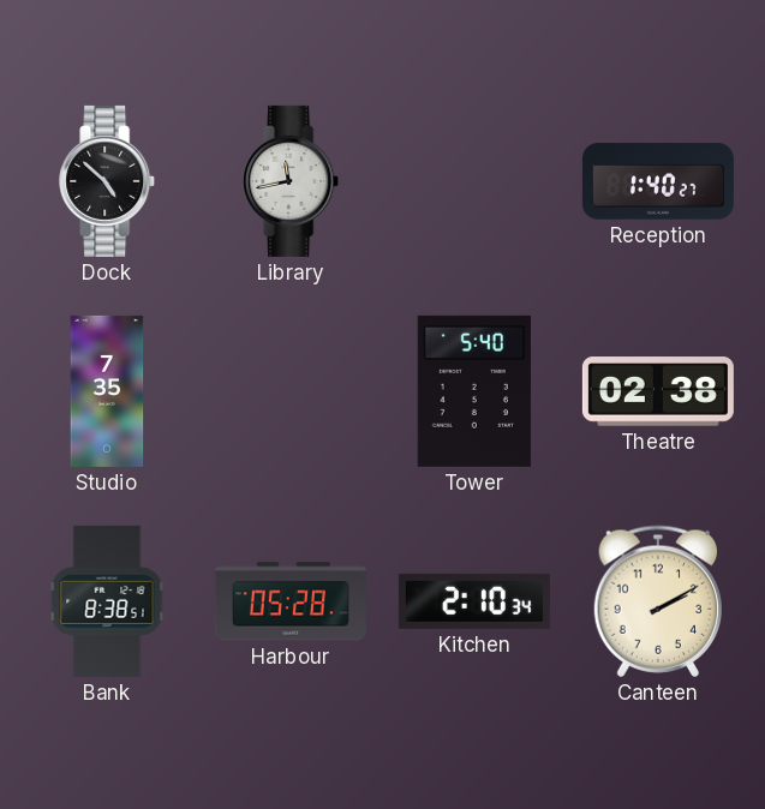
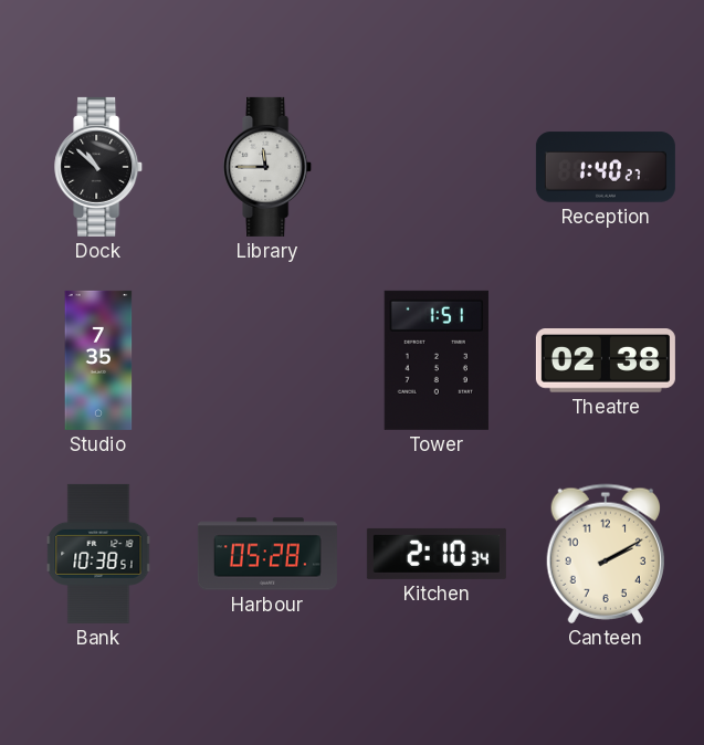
Dock: 4:52 -> 10:52
Library: 11:43 -> 11:45
Tower: 5:40 -> 1:51
Bank: 8:38 -> 10:38
